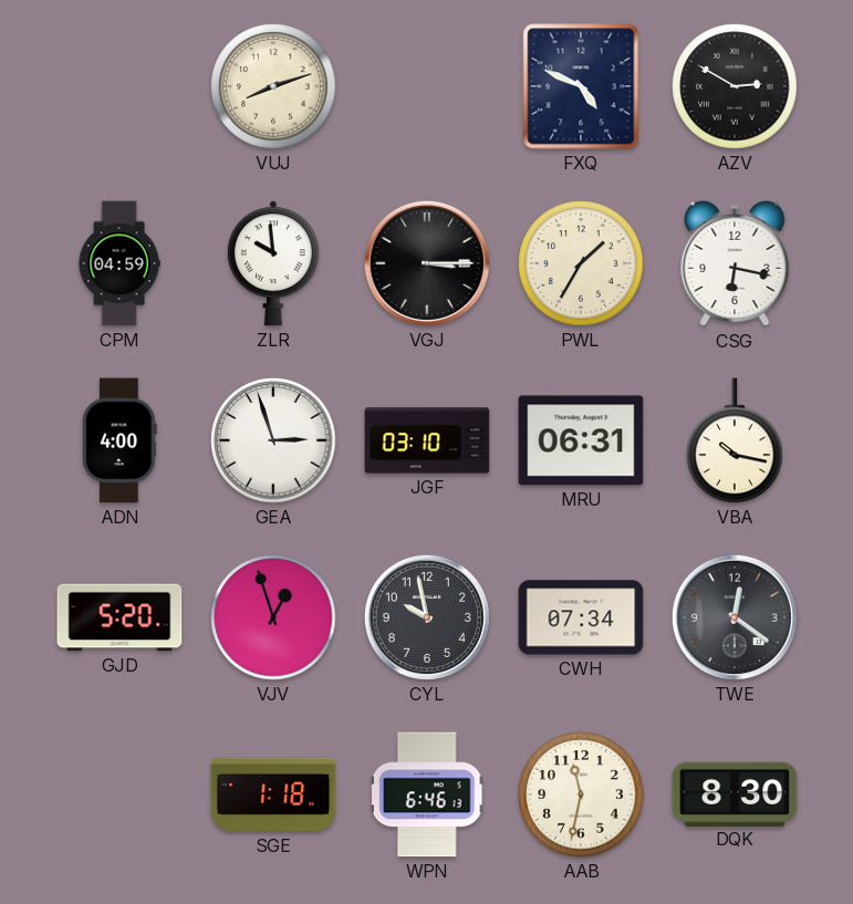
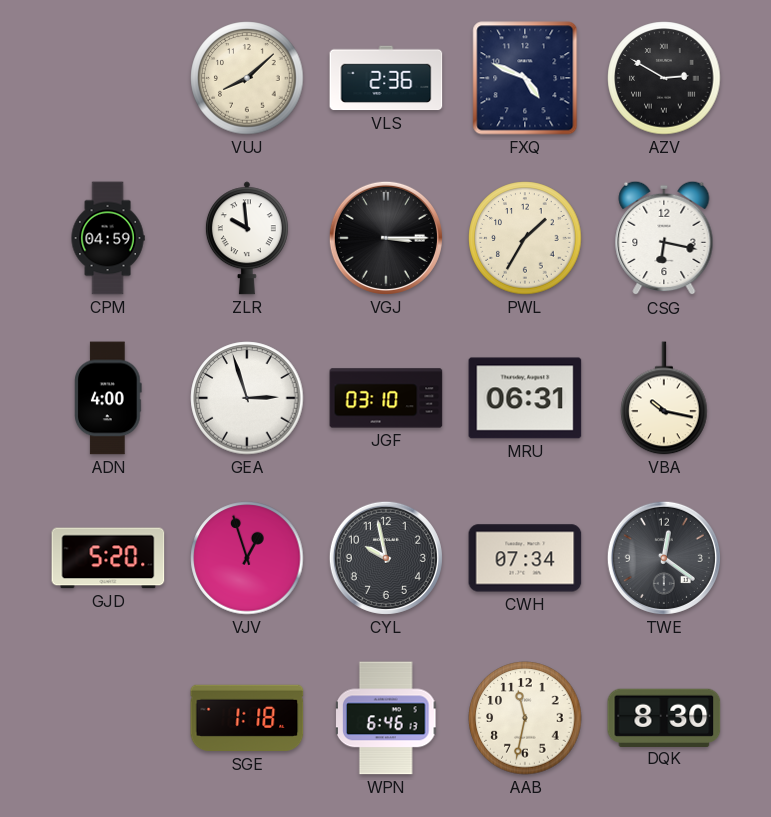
VUJ: 8:12 -> 8:08
VLS: none -> 2:36
